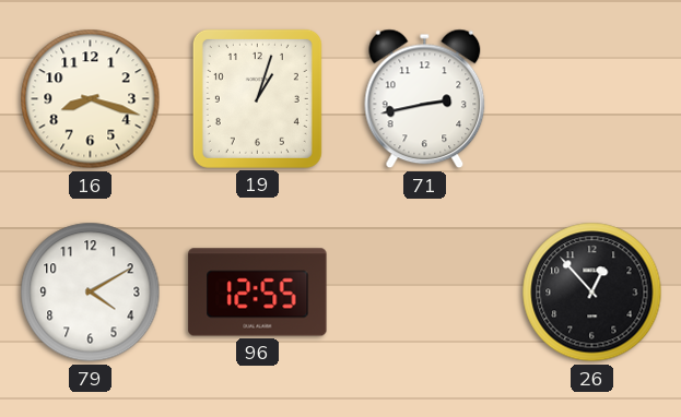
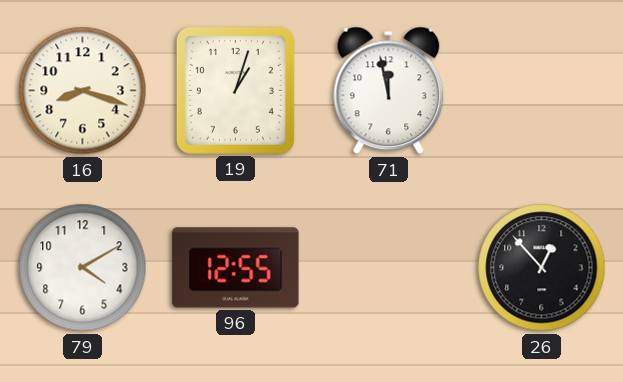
71: 2:43 -> 11:58
